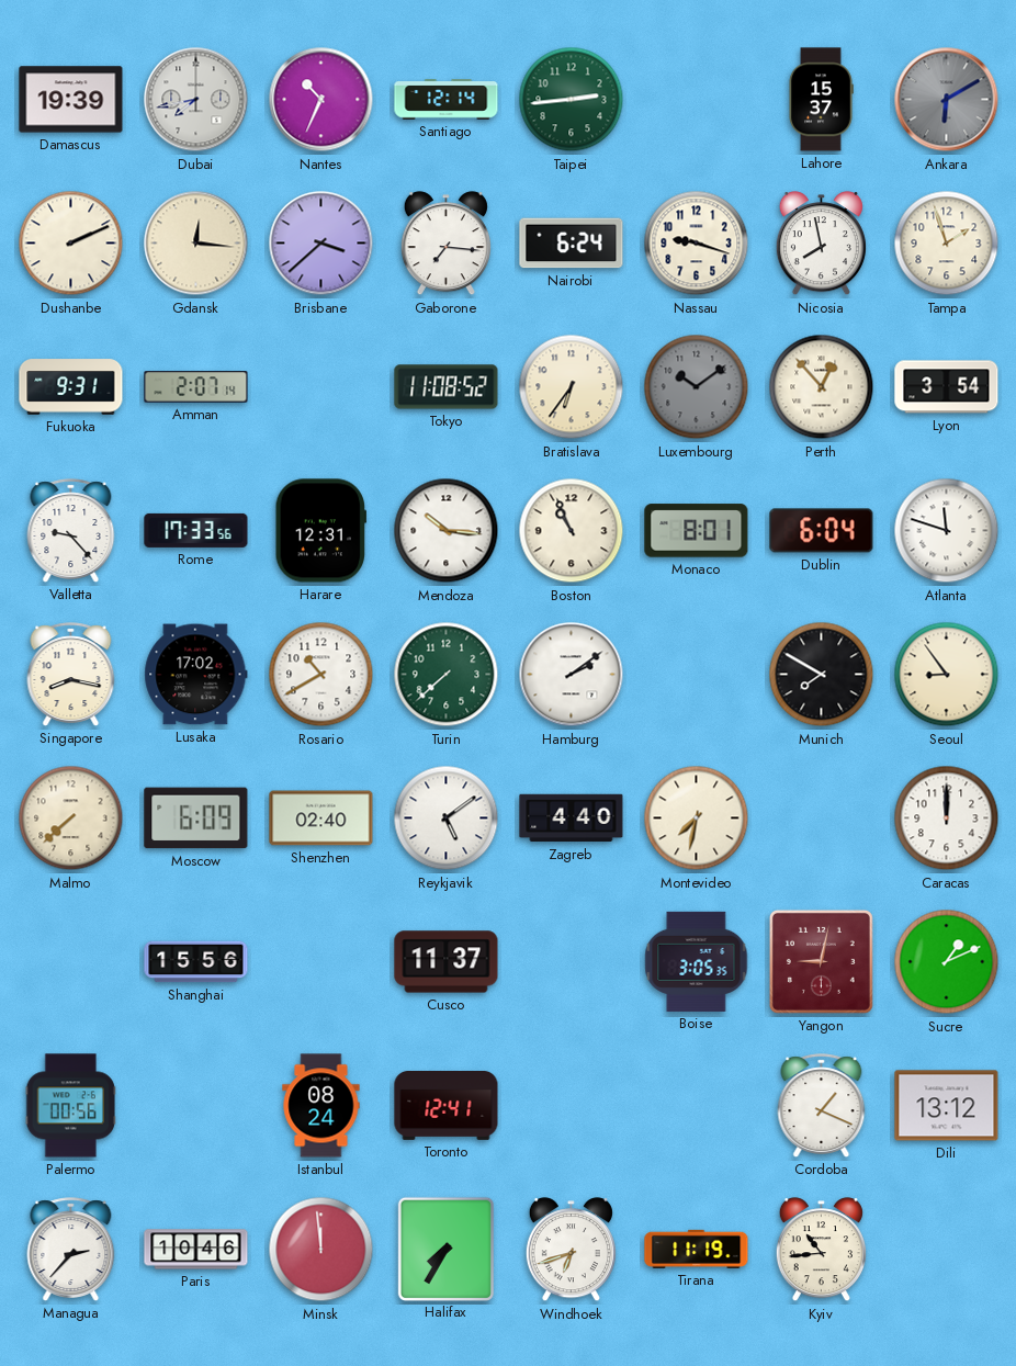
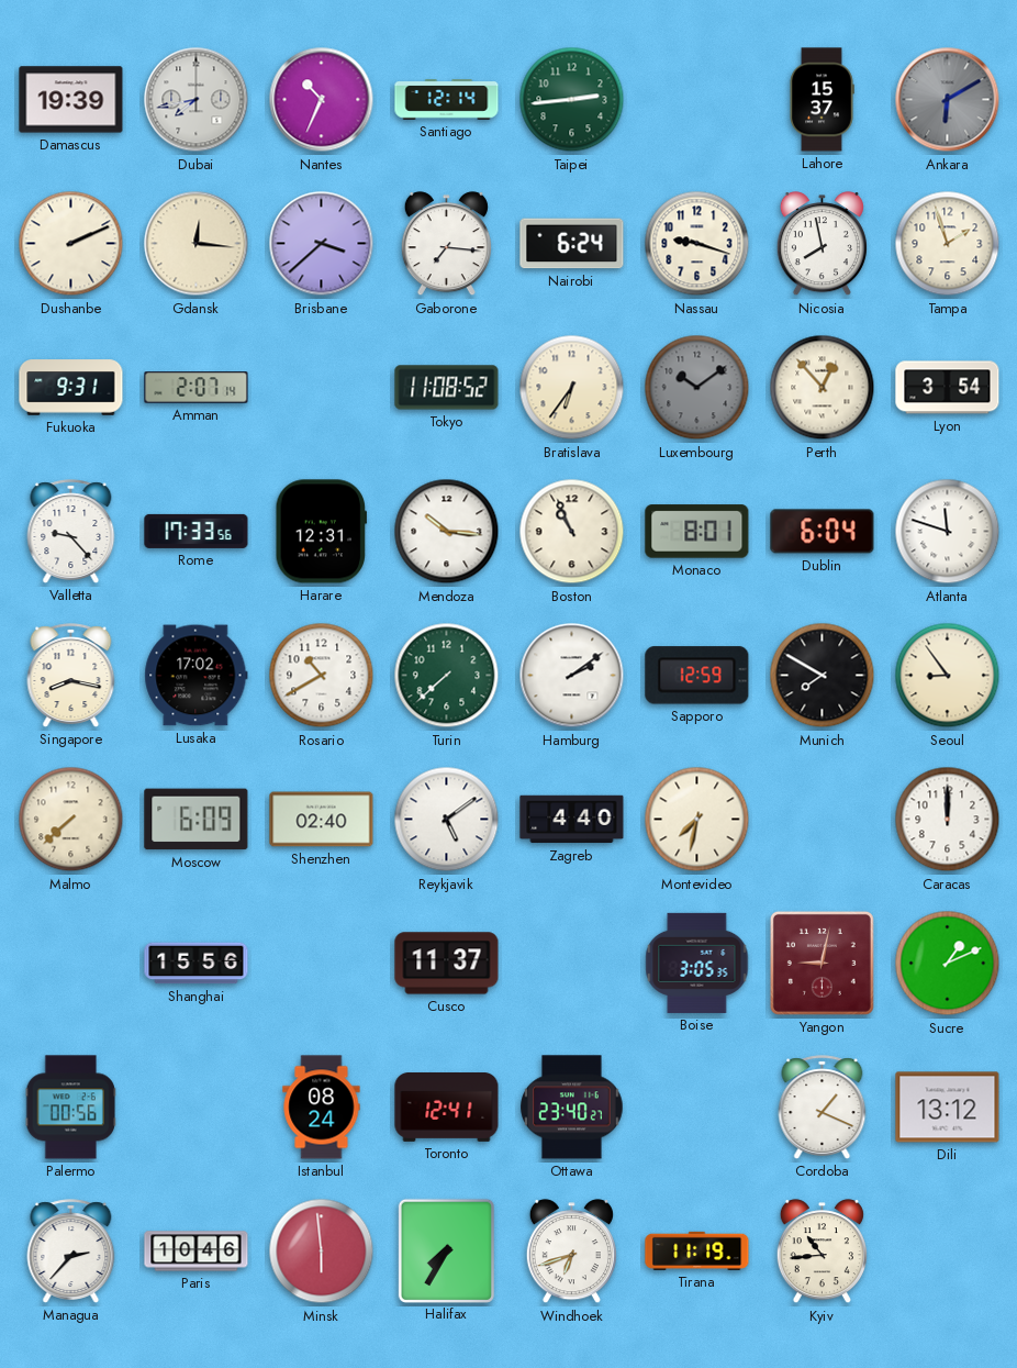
Sapporo: none -> 12:59
Ottawa: none -> 23:40
Minsk: 11:59 -> 5:59
